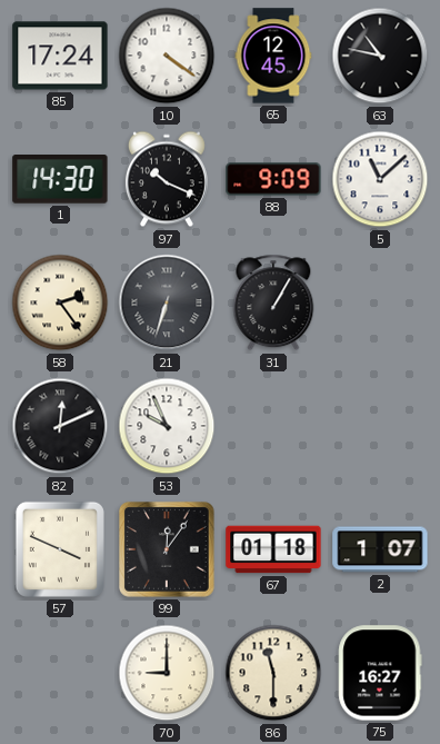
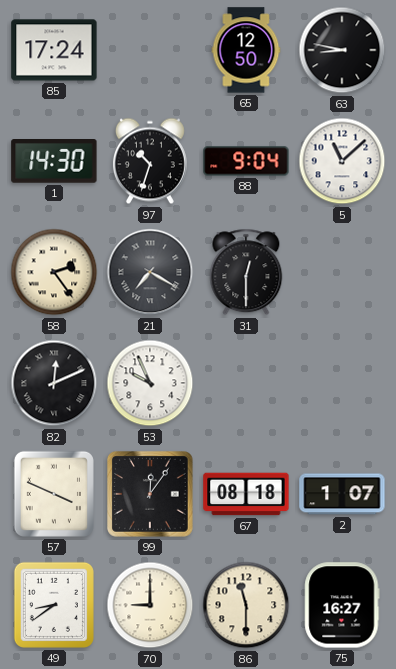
10: 4:21 -> none
65: 12:45 -> 12:50
63: 10:47 -> 8:47
97: 10:19 -> 10:33
88: 9:09 -> 9:04
21: 6:33 -> 7:20
31: 1:05 -> 12:30
67: 01:18 -> 08:18
49: none -> 8:39
